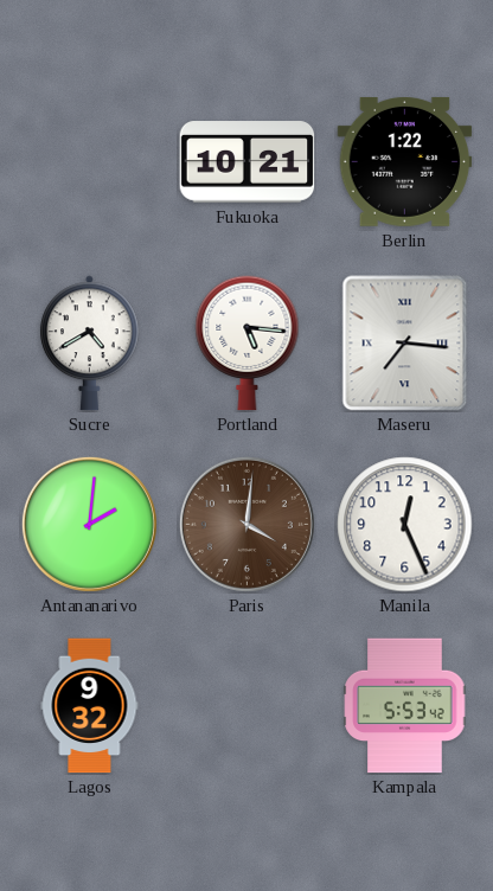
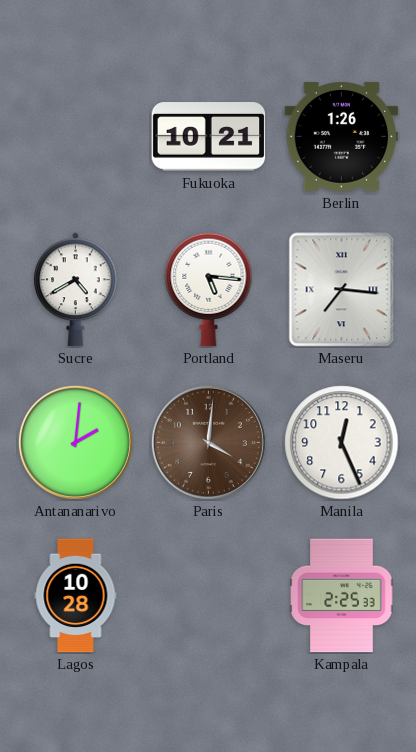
Berlin: 1:22 -> 1:26
Lagos: 9:32 -> 10:28
Kampala: 5:53 -> 2:25
